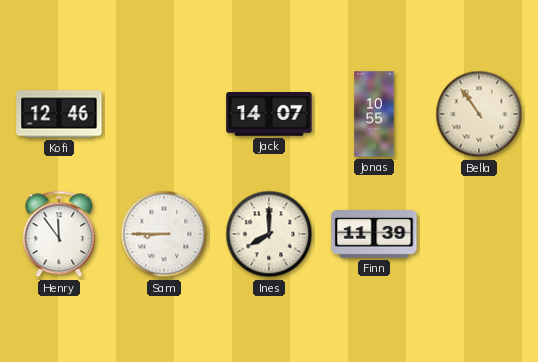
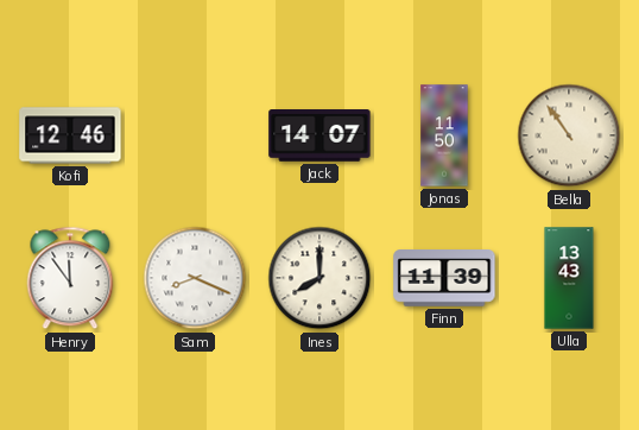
Jonas: 10:55 -> 11:50
Sam: 8:45 -> 8:19
Ulla: none -> 13:43
